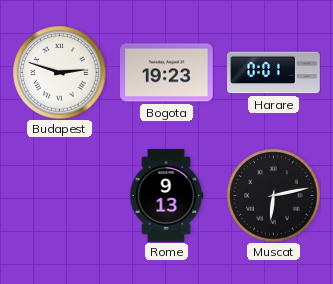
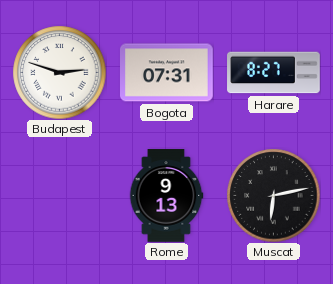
Bogota: 19:23 -> 07:31
Harare: 0:01 -> 8:27
